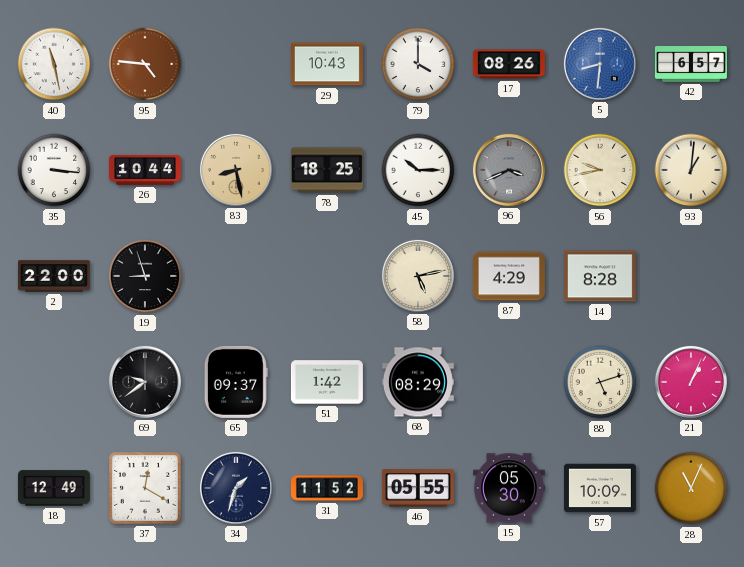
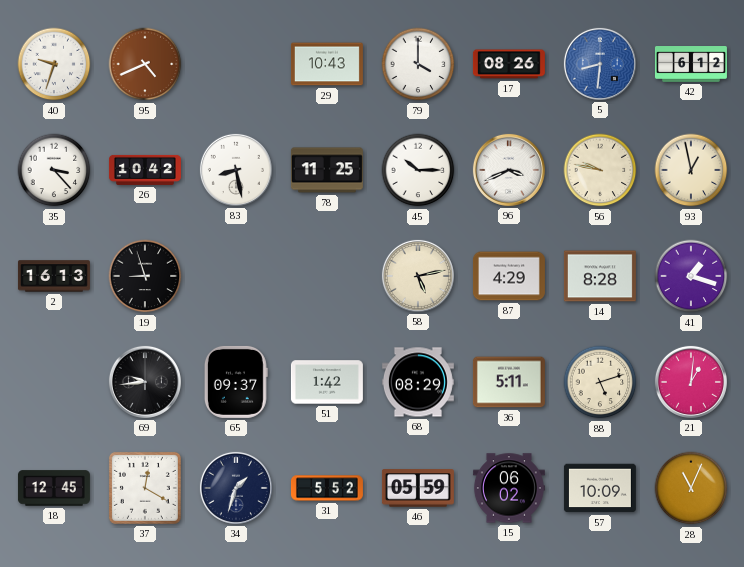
40: 11:28 -> 9:33
95: 4:46 -> 4:41
42: 6:57 -> 6:12
35: 3:16 -> 3:23
26: 10:44 -> 10:42
83 dial: champagne -> white
78: 18:25 -> 11:25
96 dial: grey -> white
56: 9:43 -> 9:47
93: 1:01 -> 12:58
2: 22:00 -> 16:13
41: none -> 1:18
69: 9:39 -> 9:44
36: none -> 5:11
21: 1:04 -> 1:01
18: 12:49 -> 12:45
31: 11:52 -> 5:52
46: 05:55 -> 05:59
15: 05:30 -> 06:02
